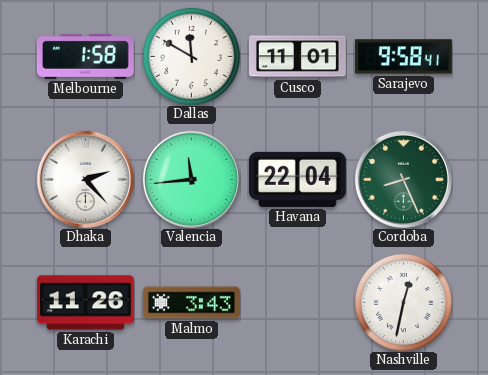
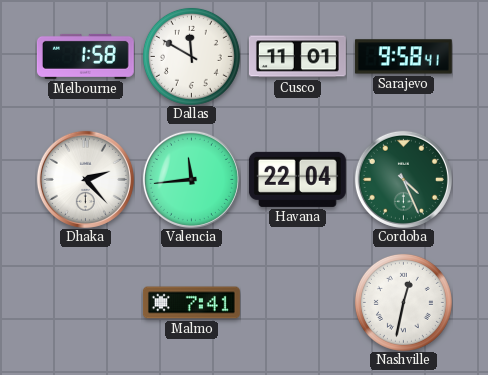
Cordoba: 8:26 -> 4:26
Karachi: 11:26 -> none
Malmo: 3:43 -> 7:41
